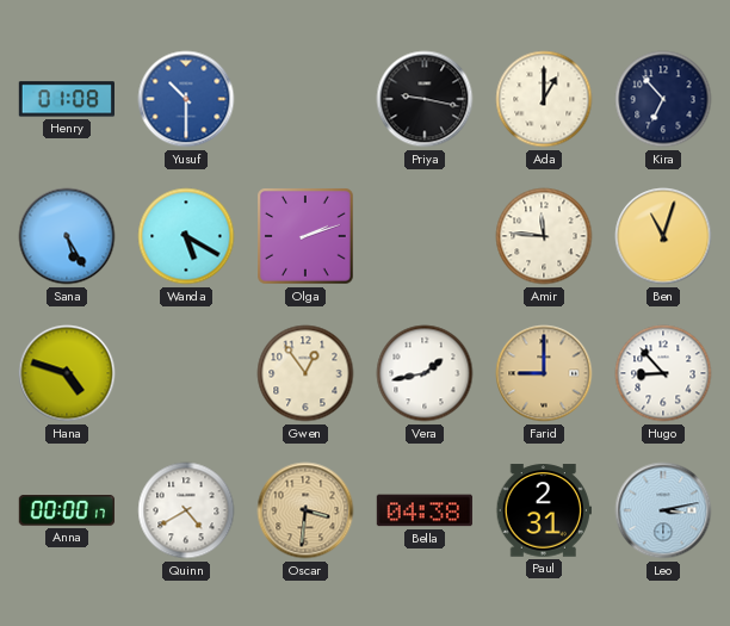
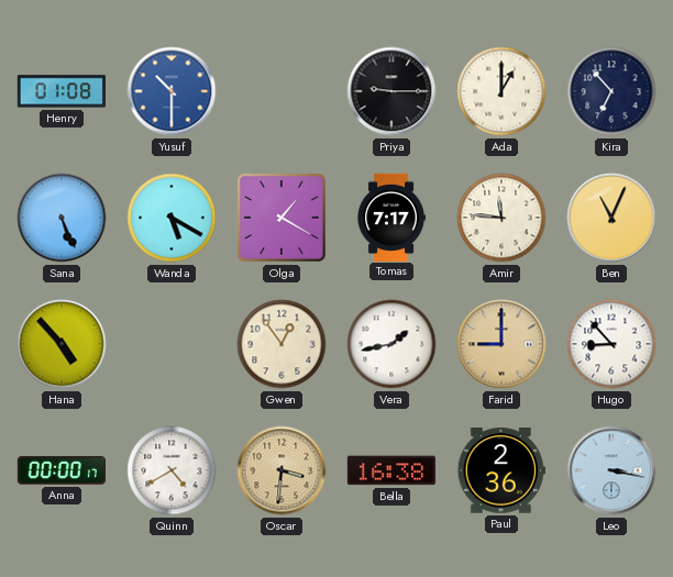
Priya: 9:17 -> 9:15
Sana: 5:25 -> 5:26
Olga: 2:12 -> 1:20
Tomas: none -> 7:17
Ben: 11:03 -> 11:04
Hana: 4:48 -> 4:53
Bella: 04:38 -> 16:38
Paul: 2:31 -> 2:36
Leo: 3:13 -> 3:17
